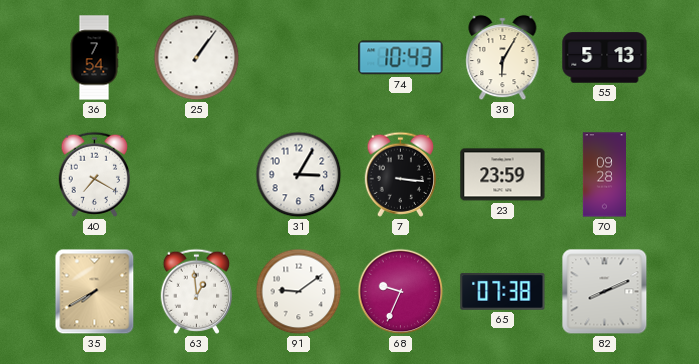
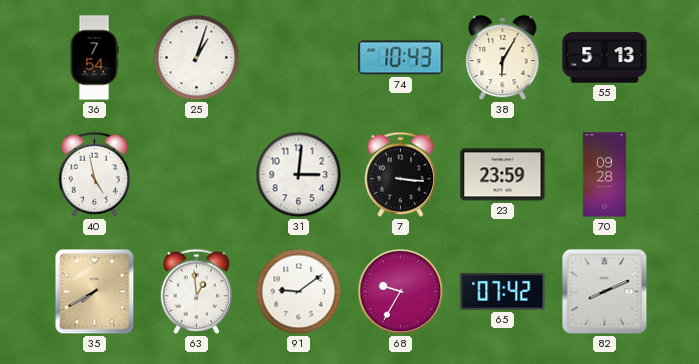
25: 1:06 -> 1:03
40: 7:20 -> 4:58
31: 3:05 -> 3:01
68: 9:34 -> 9:35
65: 07:38 -> 07:42
